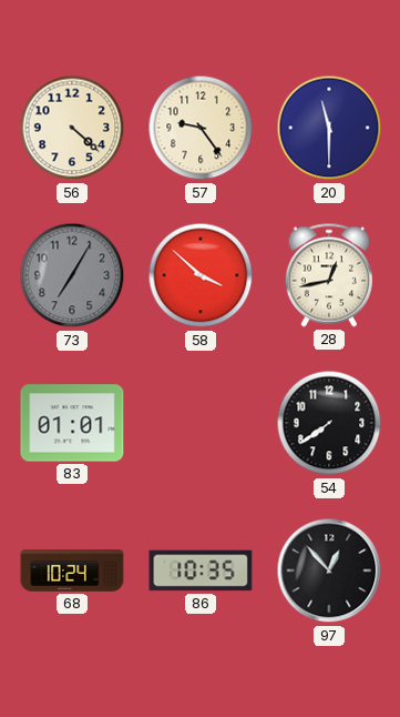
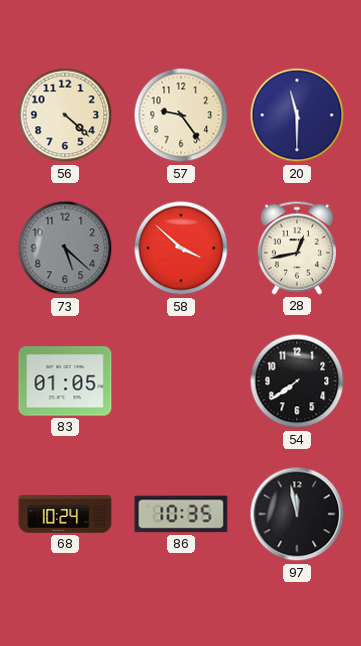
73: 7:05 -> 5:22
83: 01:01 -> 01:05
97: 12:53 -> 11:58
